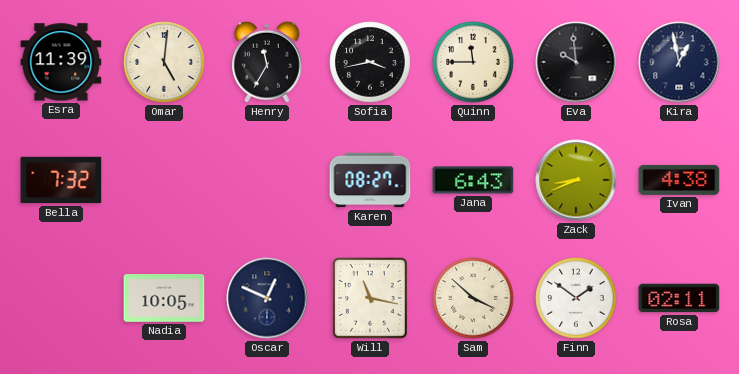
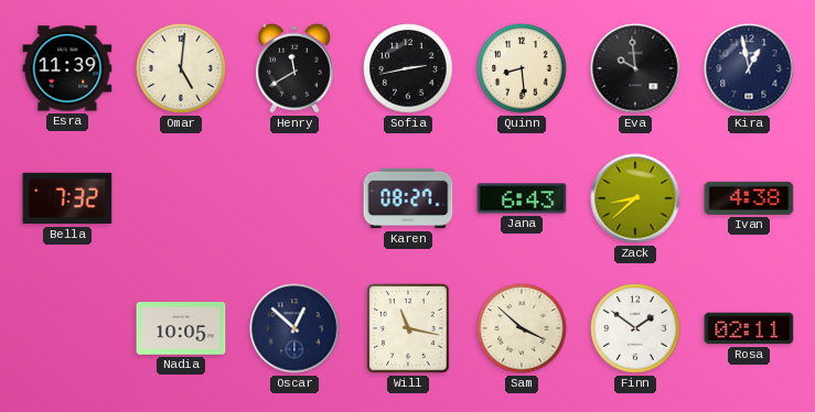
Henry: 11:35 -> 11:40
Sofia: 3:43 -> 2:43
Quinn: 11:45 -> 8:29
Zack: 8:41 -> 8:38
Oscar: 12:49 -> 12:52
